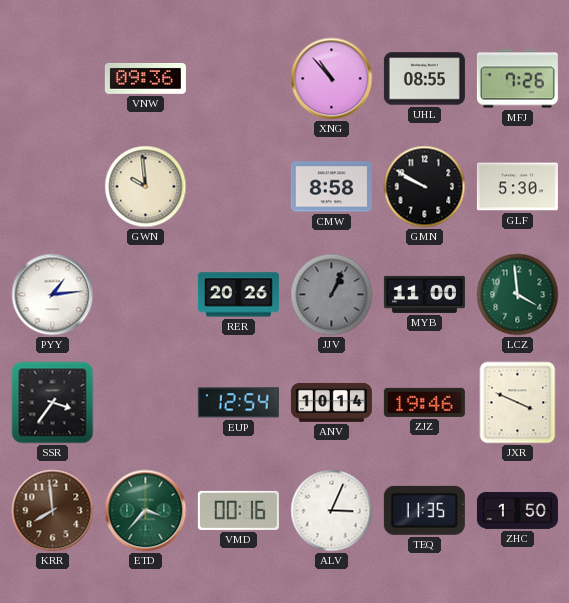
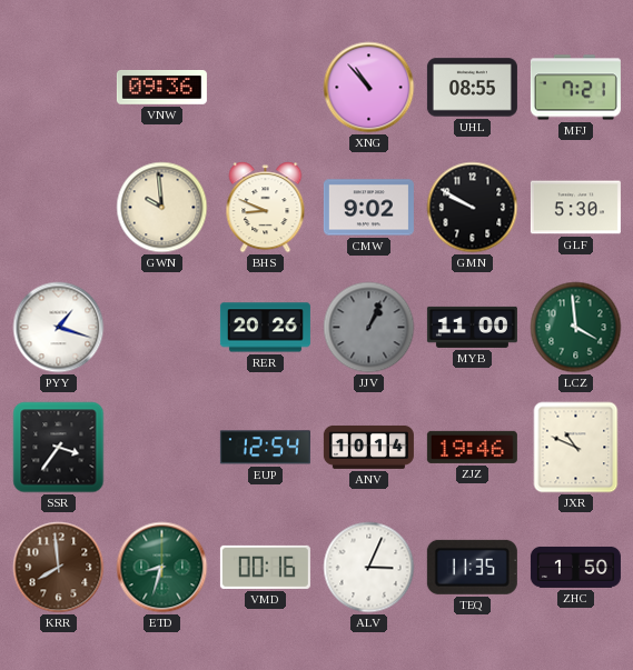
MFJ: 7:26 -> 7:21
BHS: none -> 8:49
CMW: 8:58 -> 9:02
PYY: 1:14 -> 1:18
JXR: 3:49 -> 10:49
ETD: 3:37 -> 8:33
